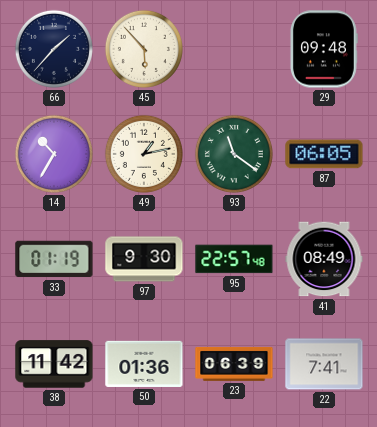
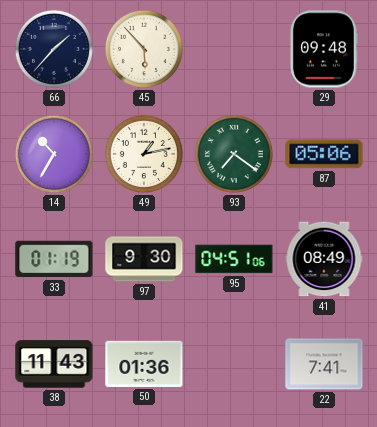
93: 11:21 -> 7:21
87: 06:05 -> 05:06
95: 22:57 -> 04:51
38: 11:42 -> 11:43
23: 06:39 -> none
